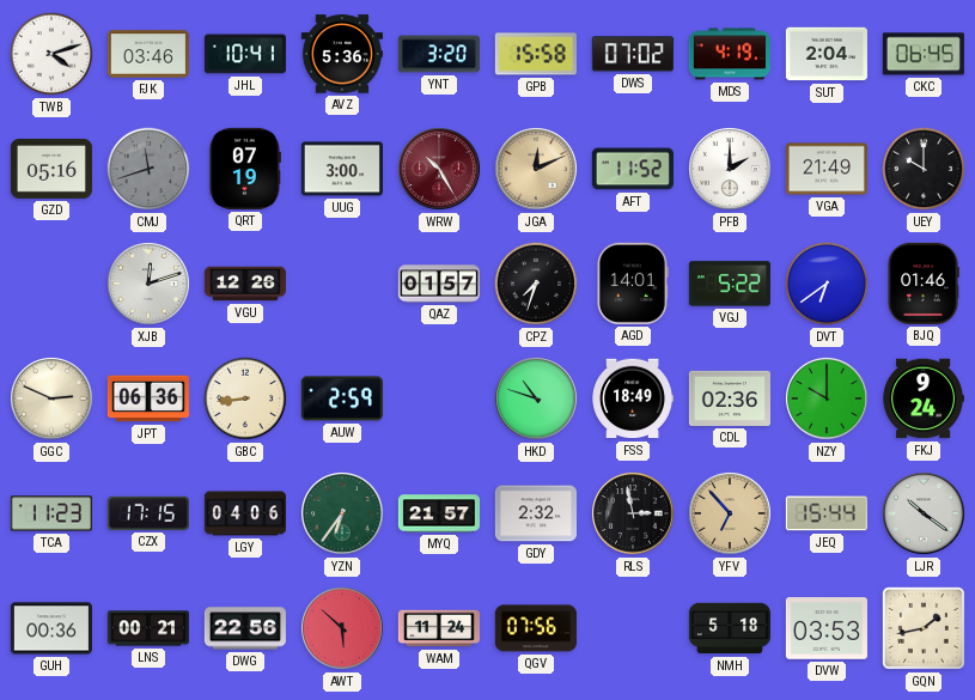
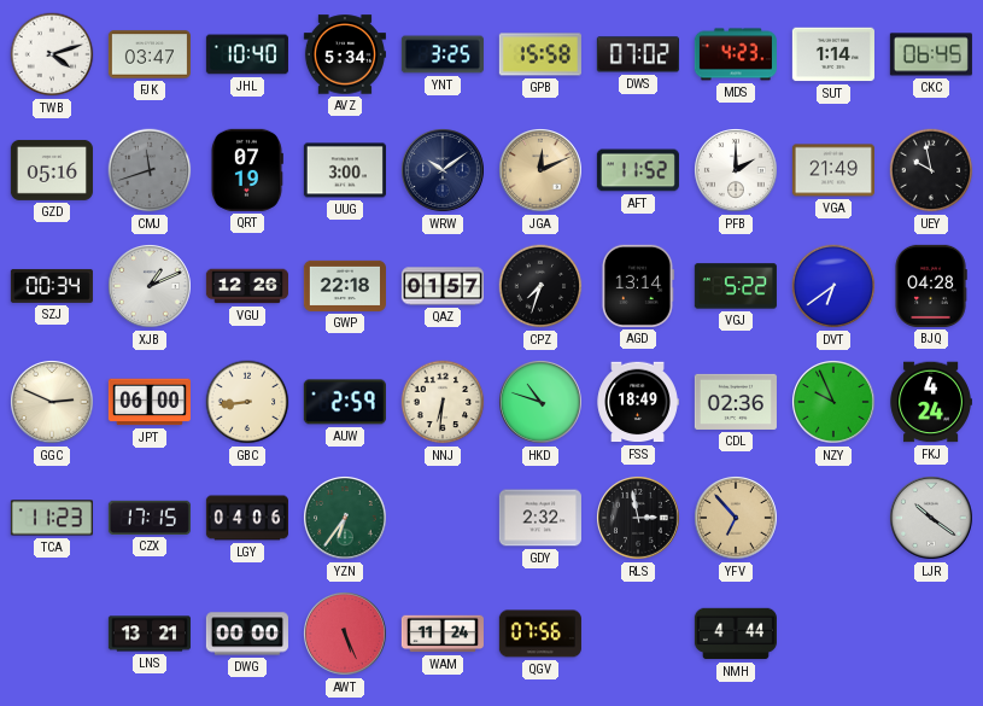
FJK: 03:46 -> 03:47
JHL: 10:41 -> 10:40
AVZ: 5:36 -> 5:34
YNT: 3:20 -> 3:25
MDS: 4:19 -> 4:23
SUT: 2:04 -> 1:14
WRW: 10:25 -> 10:09
WRW dial: burgundy -> navy
UEY: 10:00 -> 9:58
SZJ: none -> 00:34
XJB: 12:12 -> 1:11
GWP: none -> 22:18
AGD: 14:01 -> 13:14
BJQ: 01:46 -> 04:28
JPT: 06:36 -> 06:00
NNJ: none -> 6:31
NZY: 10:00 -> 9:56
FKJ: 9:24 -> 4:24
MYQ: 21:57 -> none
JEQ: 15:44 -> none
GUH: 00:36 -> none
LNS: 00:21 -> 13:21
DWG: 22:56 -> 00:00
AWT: 5:52 -> 5:26
NMH: 5:18 -> 4:44
DVW: 03:53 -> none
GQN: 1:43 -> none
